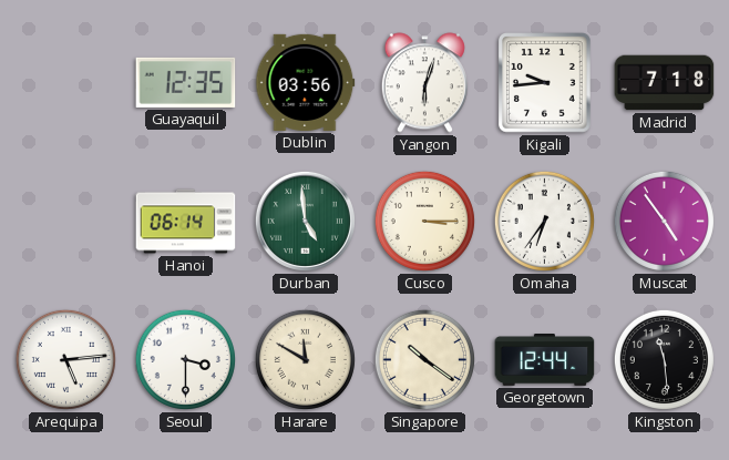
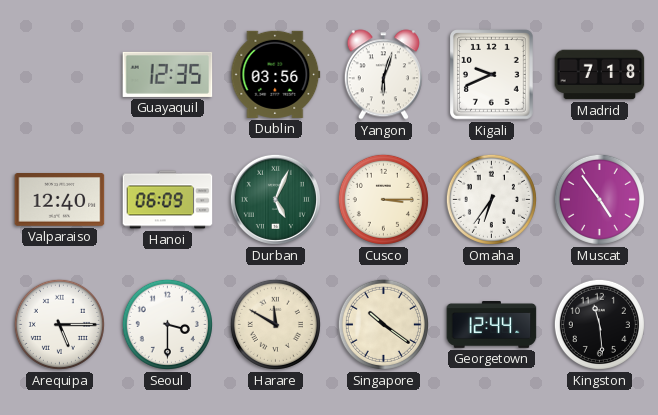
Kigali: 9:44 -> 9:41
Valparaiso: none -> 12:40
Hanoi: 06:14 -> 06:09
Durban: 4:59 -> 5:04
Arequipa: 5:14 -> 5:15
